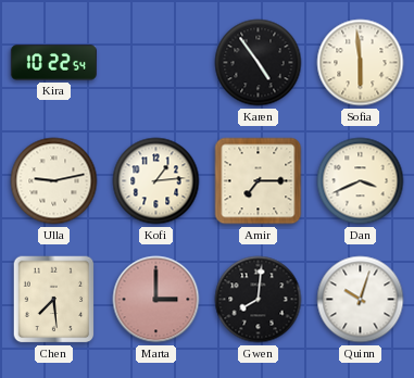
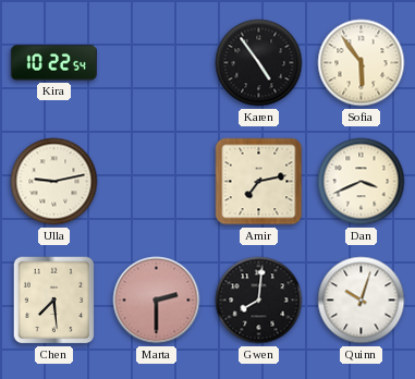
Sofia: 5:59 -> 5:54
Kofi: 1:14 -> none
Amir: 7:15 -> 7:13
Marta: 3:00 -> 2:30
